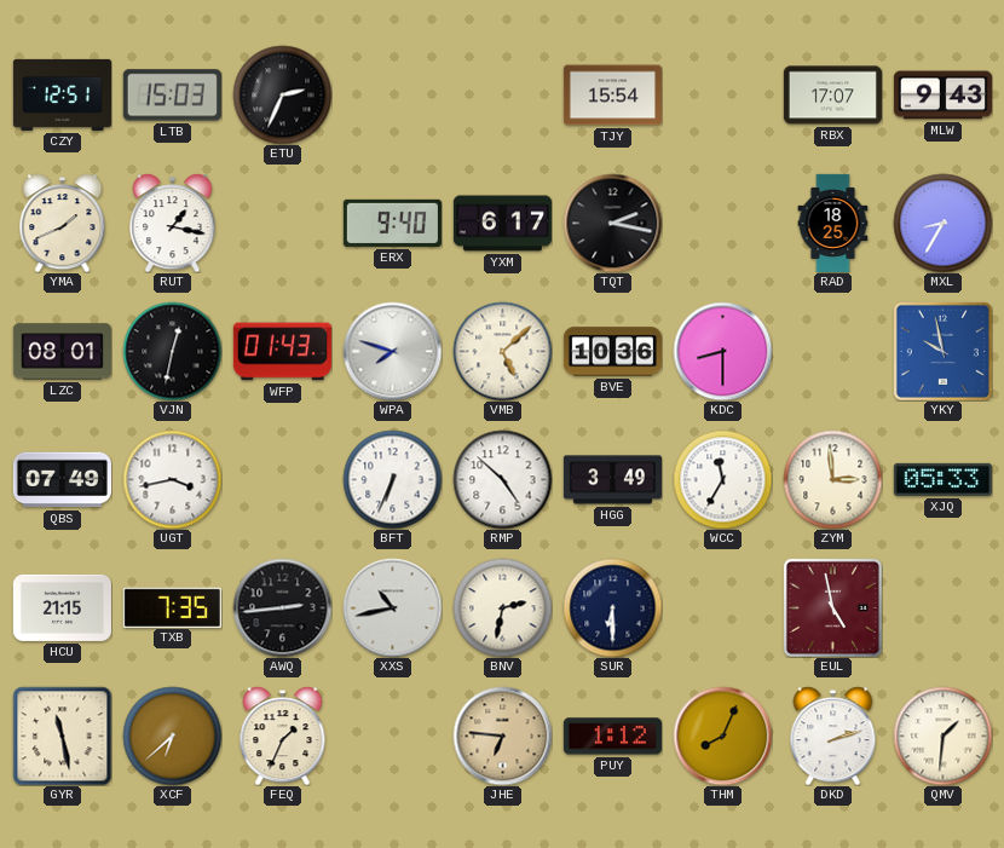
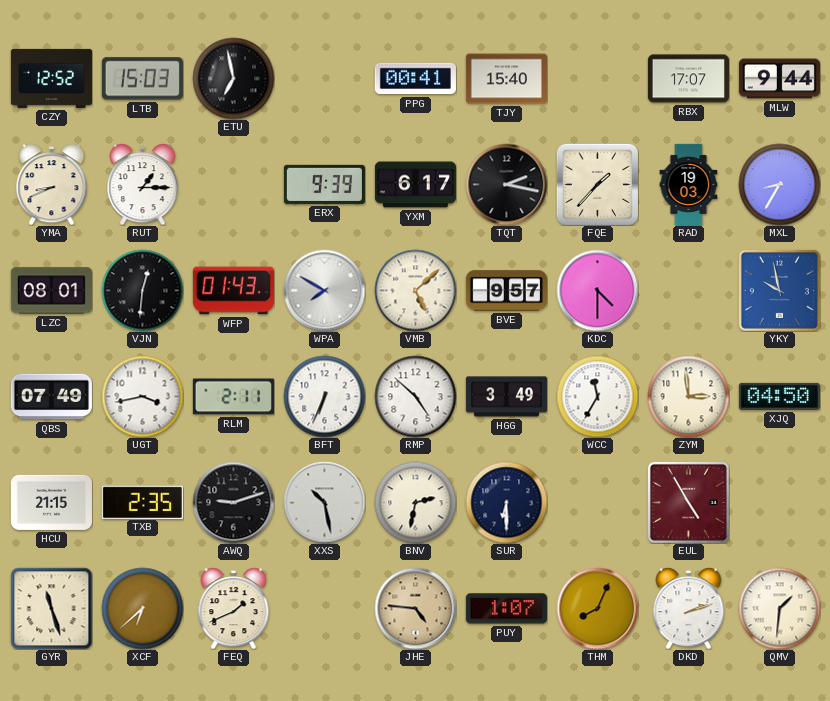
CZY: 12:51 -> 12:52
ETU: 2:34 -> 6:58
PPG: none -> 00:41
TJY: 15:54 -> 15:40
MLW: 9:43 -> 9:44
YMA: 1:41 -> 8:41
RUT: 1:17 -> 1:15
ERX: 9:40 -> 9:39
FQE: none -> 1:37
RAD: 18:25 -> 19:03
VJN: 12:32 -> 12:31
WPA: 7:48 -> 7:50
BVE: 10:36 -> 9:57
KDC: 8:30 -> 4:30
RLM: none -> 2:11
XJQ: 05:33 -> 04:50
TXB: 7:35 -> 2:35
AWQ: 2:44 -> 9:12
XXS: 10:43 -> 10:28
EUL: 4:58 -> 4:55
GYR: 11:28 -> 11:27
FEQ: 1:34 -> 1:41
JHE: 6:46 -> 4:46
PUY: 1:12 -> 1:07
